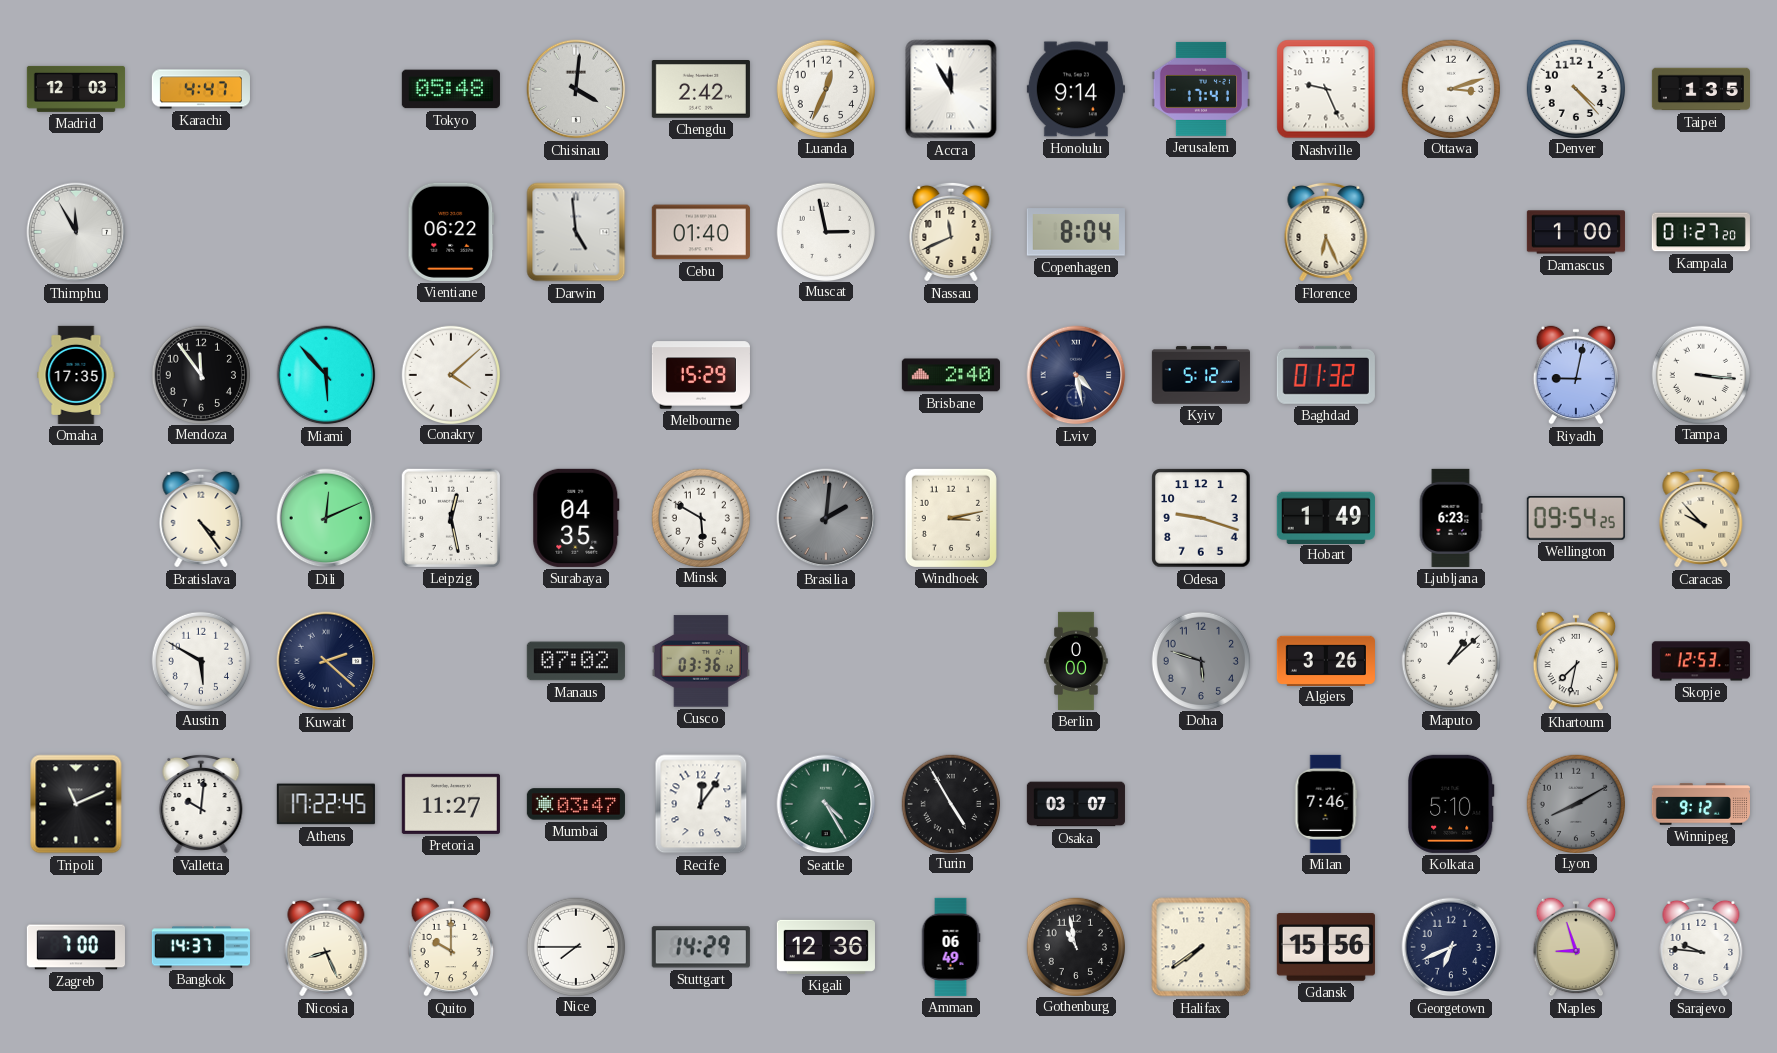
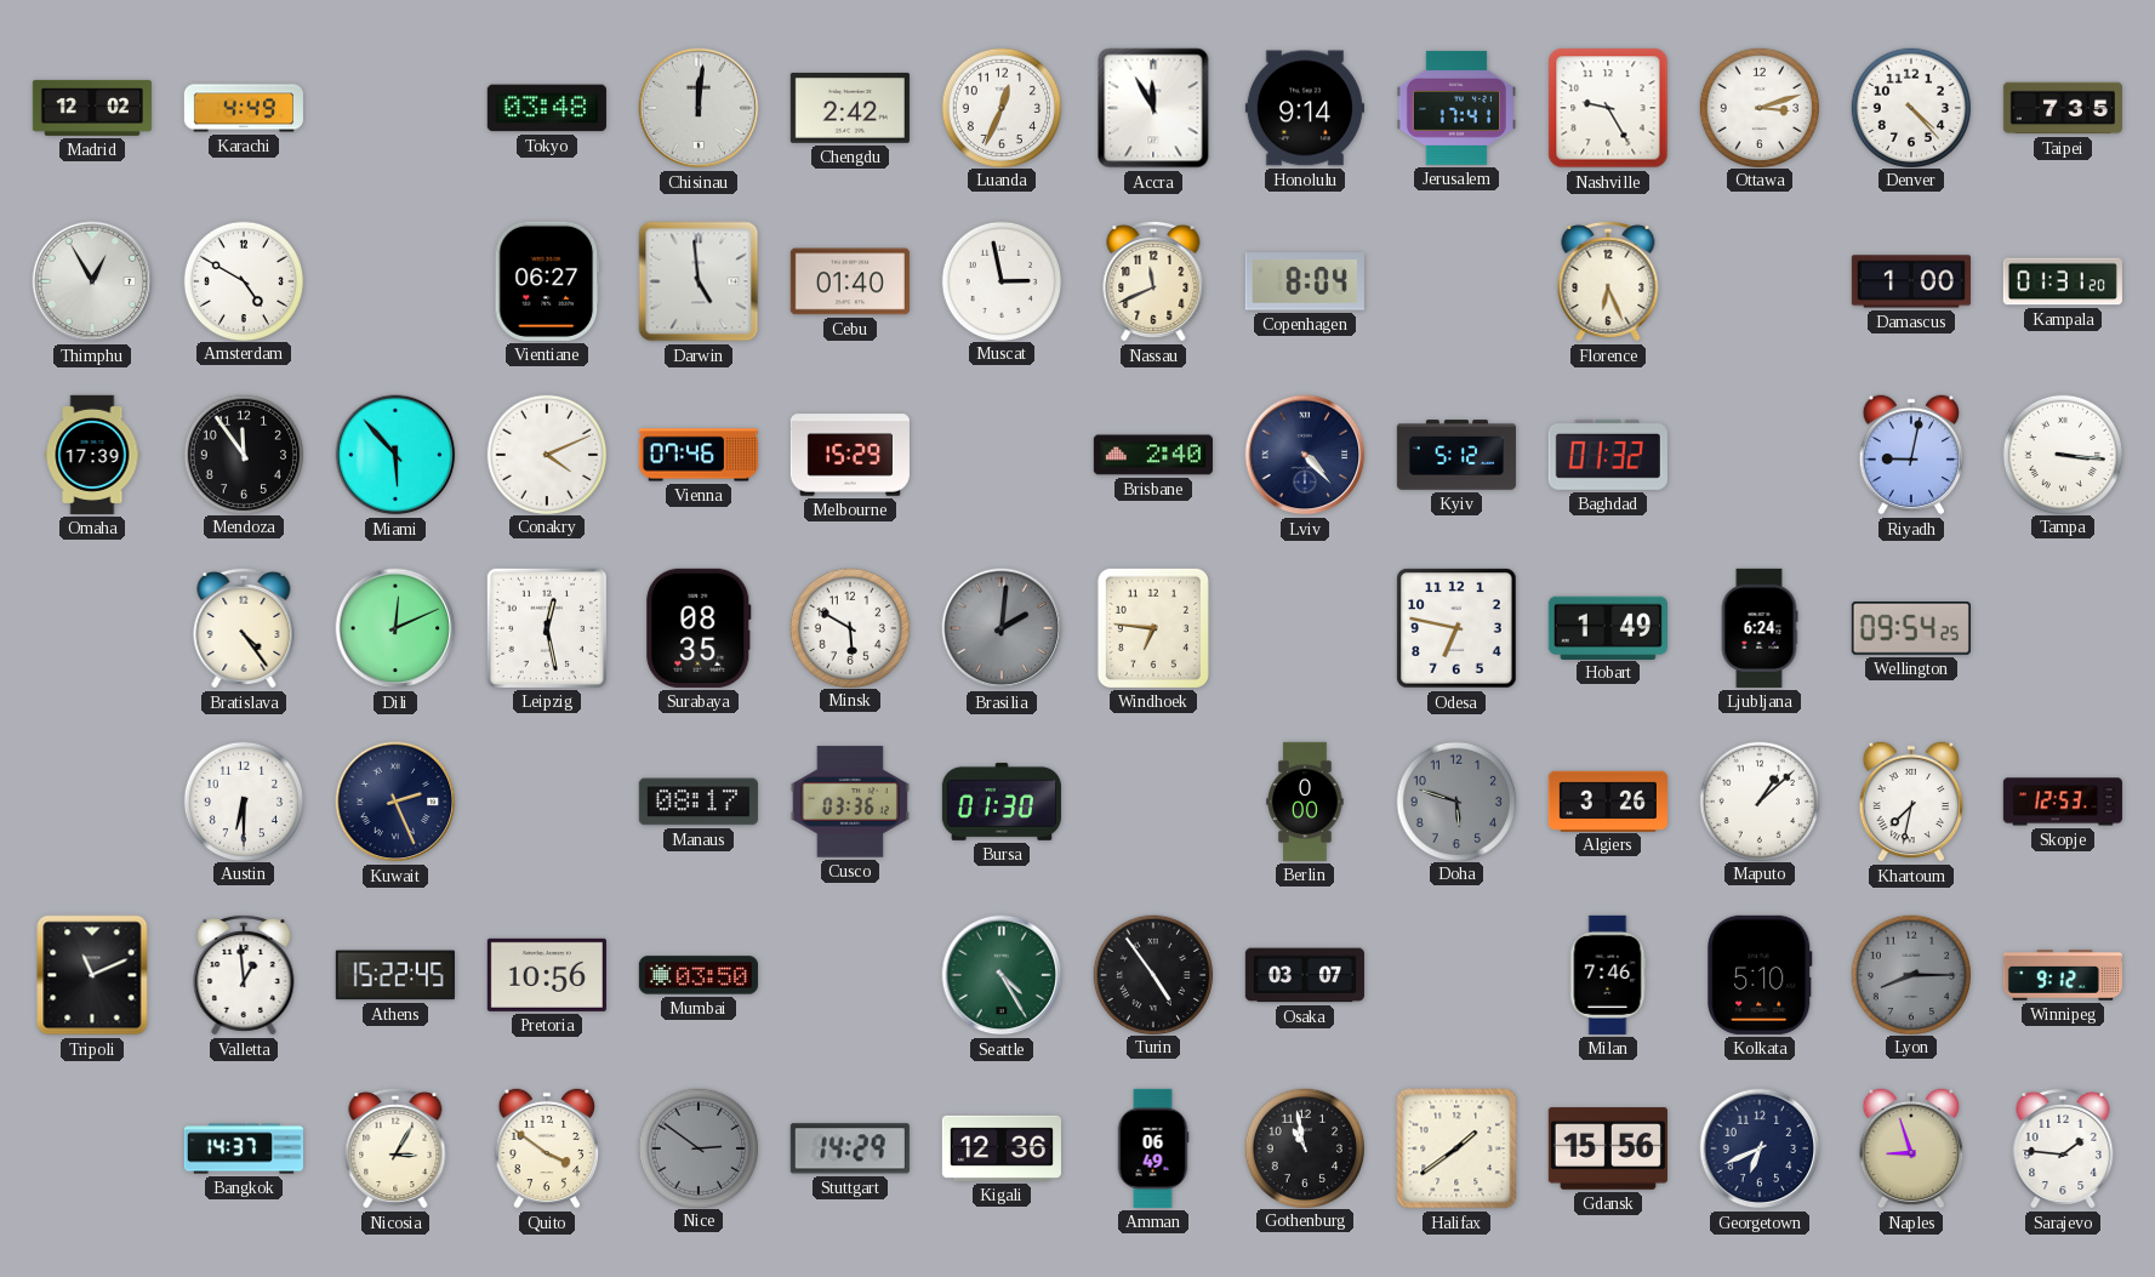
Madrid: 12:03 -> 12:02
Karachi: 4:47 -> 4:49
Tokyo: 05:48 -> 03:48
Chisinau: 4:01 -> 12:01
Nashville: 9:26 -> 9:25
Taipei: 1:35 -> 7:35
Thimphu: 11:55 -> 12:55
Amsterdam: none -> 4:50
Vientiane: 06:22 -> 06:27
Kampala: 01:27 -> 01:31
Omaha: 17:35 -> 17:39
Conakry: 4:08 -> 4:11
Vienna: none -> 07:46
Lviv: 4:28 -> 4:23
Surabaya: 04:35 -> 08:35
Windhoek: 3:13 -> 6:46
Odesa: 9:18 -> 6:47
Ljubljana: 6:23 -> 6:24
Caracas: 9:53 -> none
Austin: 5:50 -> 6:30
Kuwait: 2:22 -> 2:26
Manaus: 07:02 -> 08:17
Bursa: none -> 01:30
Valletta: 10:01 -> 12:59
Athens: 17:22 -> 15:22
Pretoria: 11:27 -> 10:56
Mumbai: 03:47 -> 03:50
Recife: 12:06 -> none
Turin: 4:55 -> 4:54
Lyon: 8:10 -> 8:15
Zagreb: 7:00 -> none
Nicosia: 8:26 -> 3:05
Quito: 10:00 -> 3:51
Nice: 7:45 -> 2:51
Nice dial: white -> grey
Halifax: 7:39 -> 1:39
Sarajevo: 9:46 -> 1:46
